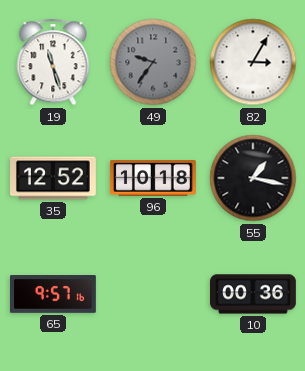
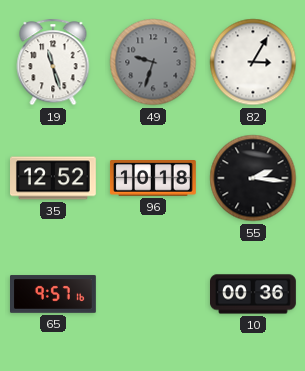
49: 9:36 -> 9:33
55: 1:17 -> 2:16
